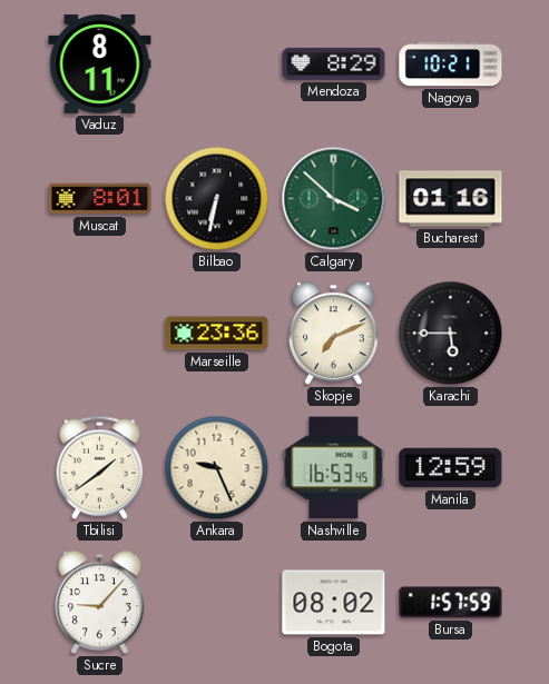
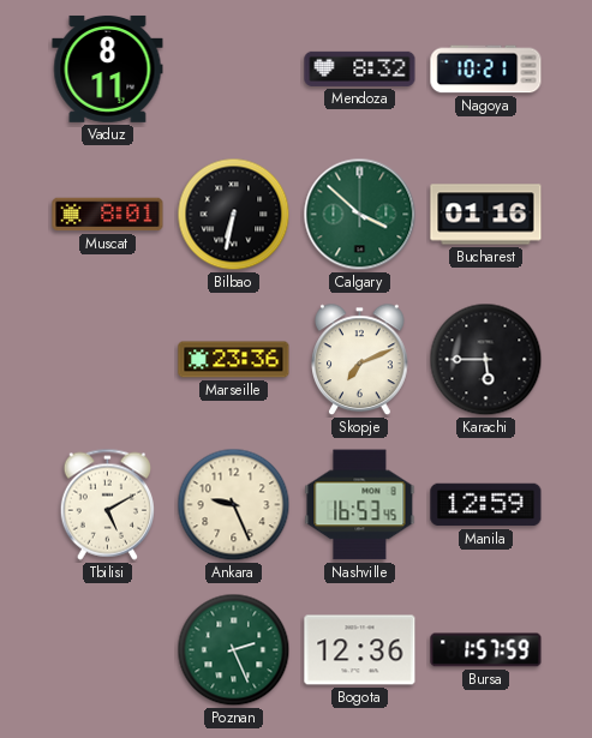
Mendoza: 8:29 -> 8:32
Tbilisi: 1:39 -> 5:10
Sucre: 9:07 -> none
Poznan: none -> 2:26
Bogota: 08:02 -> 12:36
